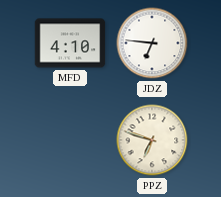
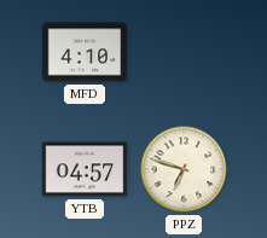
JDZ: 6:46 -> none
YTB: none -> 04:57
